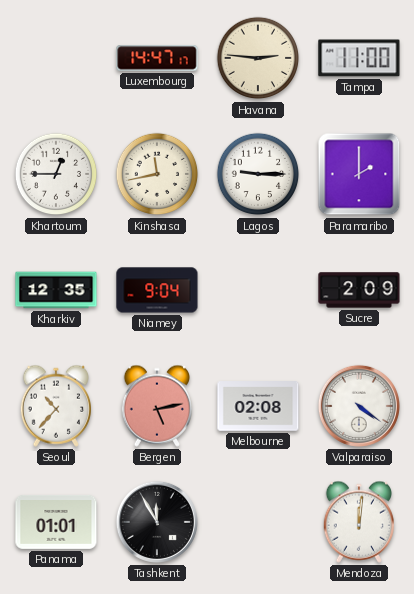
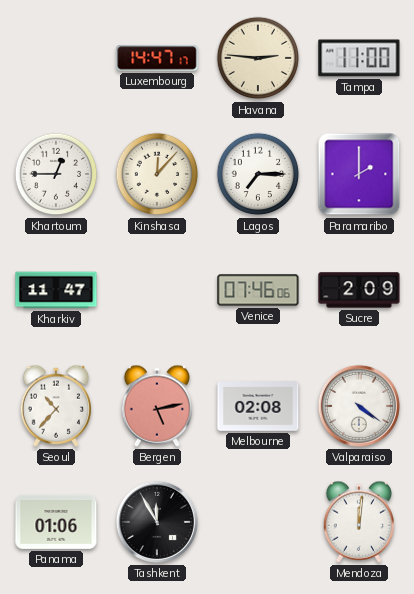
Kinshasa: 11:43 -> 12:07
Lagos: 9:15 -> 7:15
Kharkiv: 12:35 -> 11:47
Niamey: 9:04 -> none
Venice: none -> 07:46
Panama: 01:01 -> 01:06
